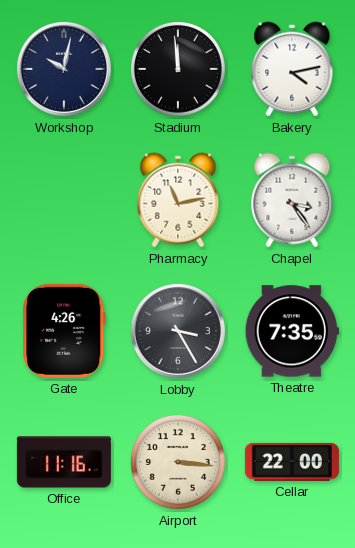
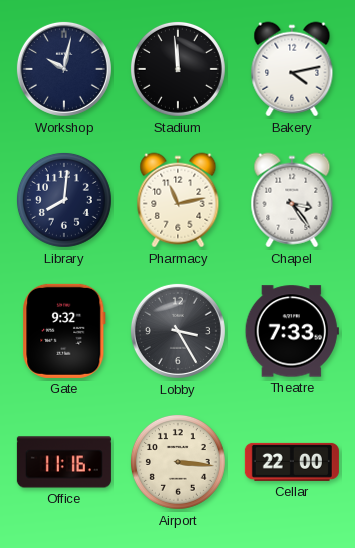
Library: none -> 8:01
Gate: 4:26 -> 9:32
Theatre: 7:35 -> 7:33
